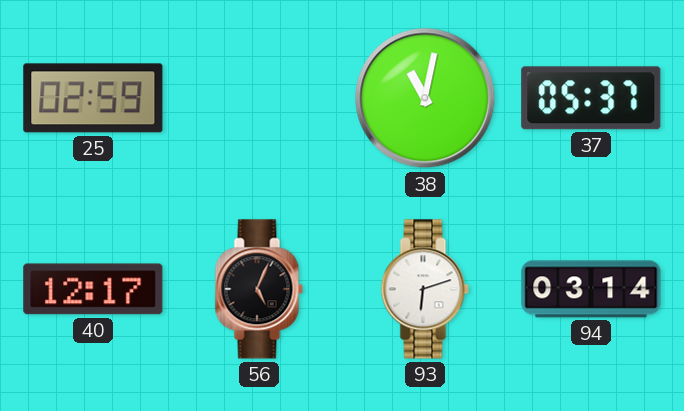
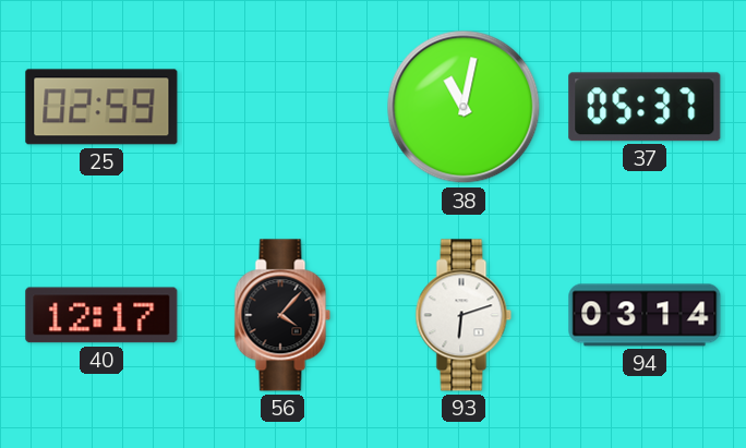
56: 5:04 -> 4:07
